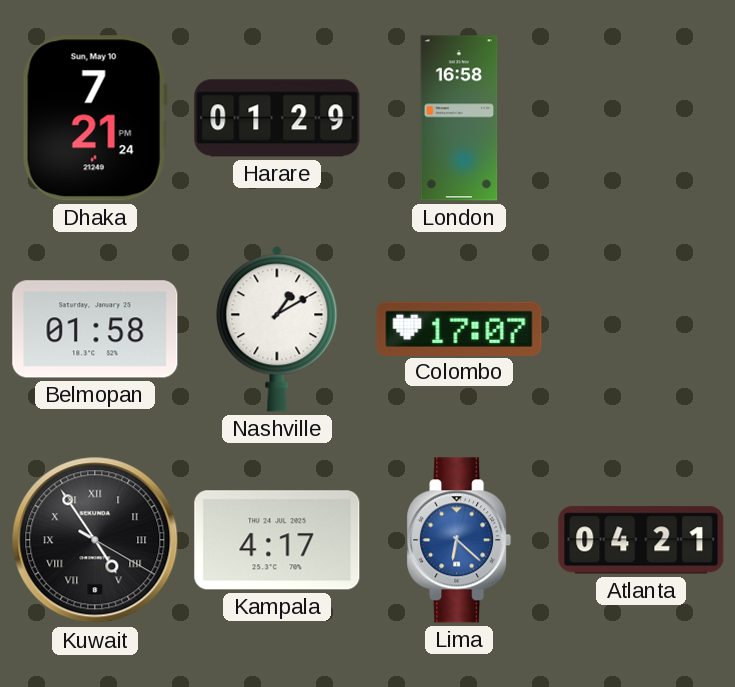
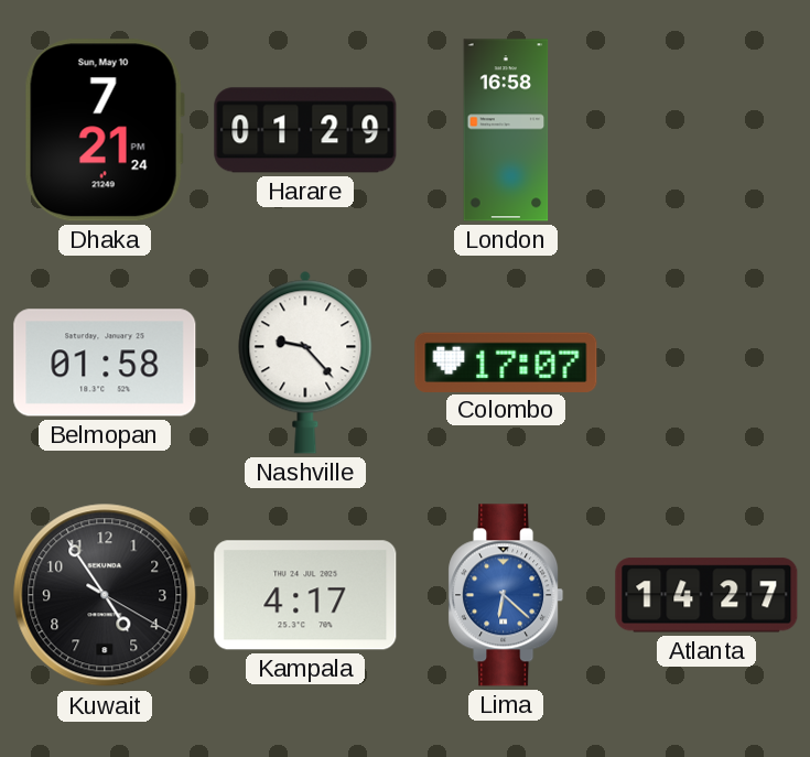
Nashville: 1:10 -> 9:23
Kuwait numerals: Roman -> Arabic
Atlanta: 04:21 -> 14:27
